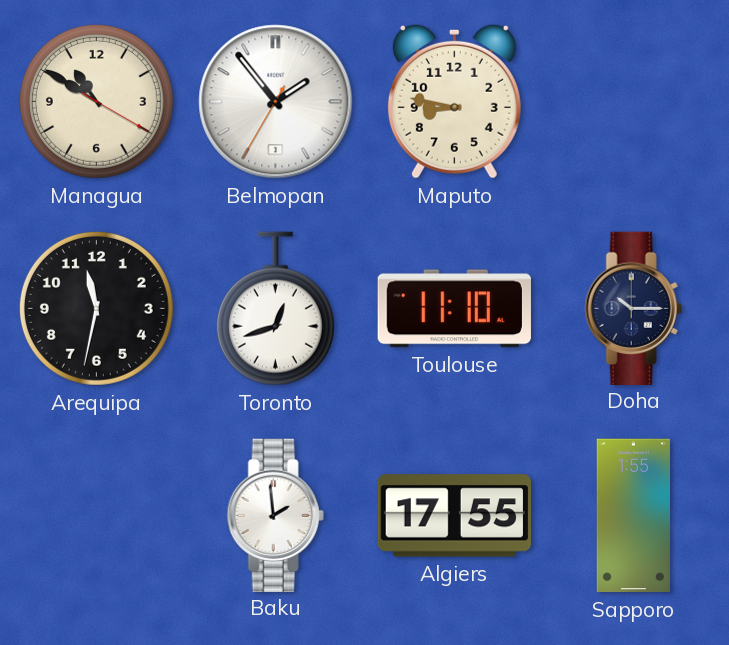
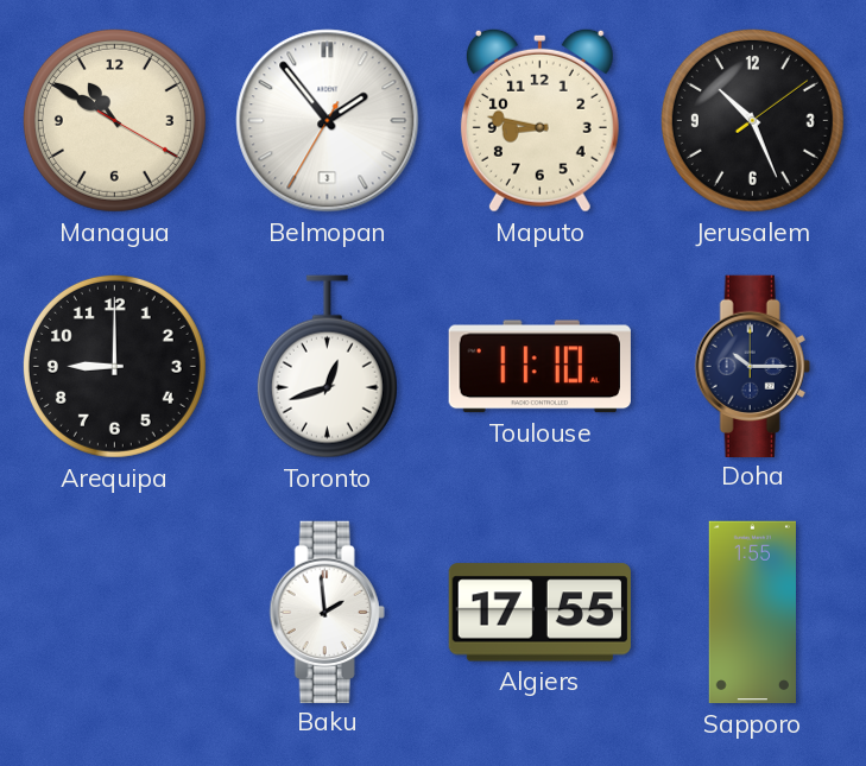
Jerusalem: none -> 10:26
Arequipa: 11:32 -> 9:00
